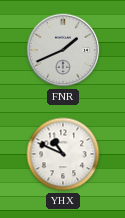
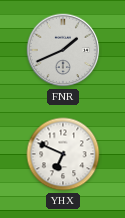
YHX: 10:49 -> 6:49
